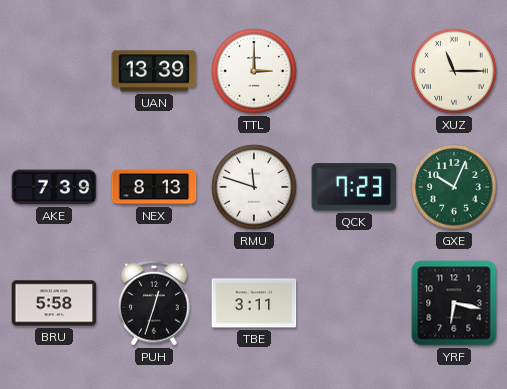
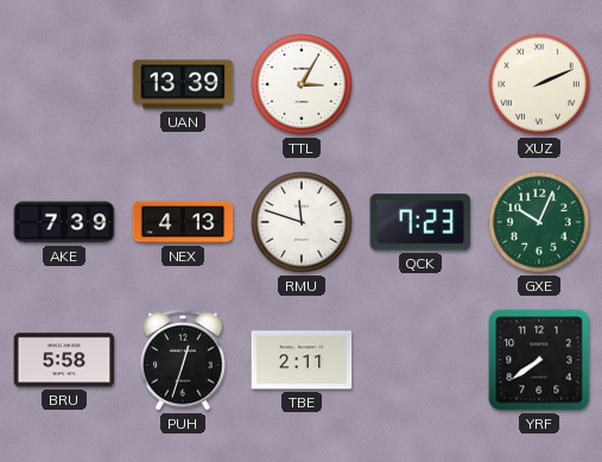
TTL: 3:00 -> 3:05
XUZ: 11:15 -> 2:11
NEX: 8:13 -> 4:13
TBE: 3:11 -> 2:11
YRF: 6:17 -> 7:39
